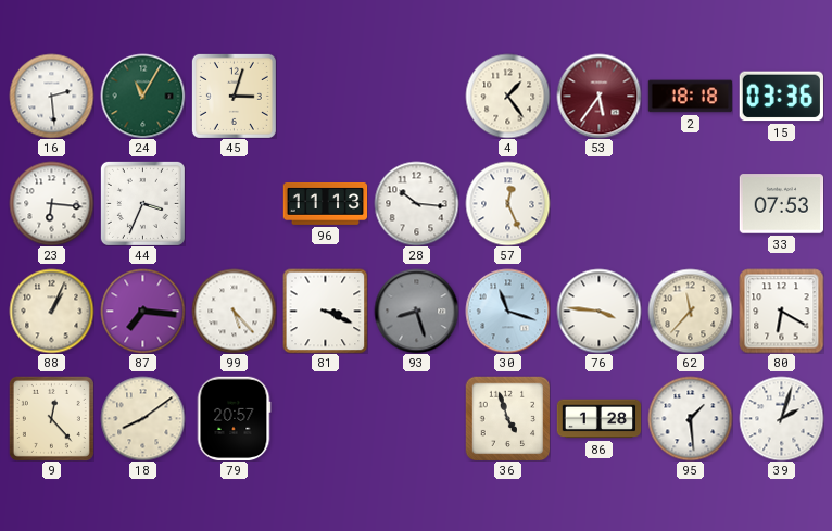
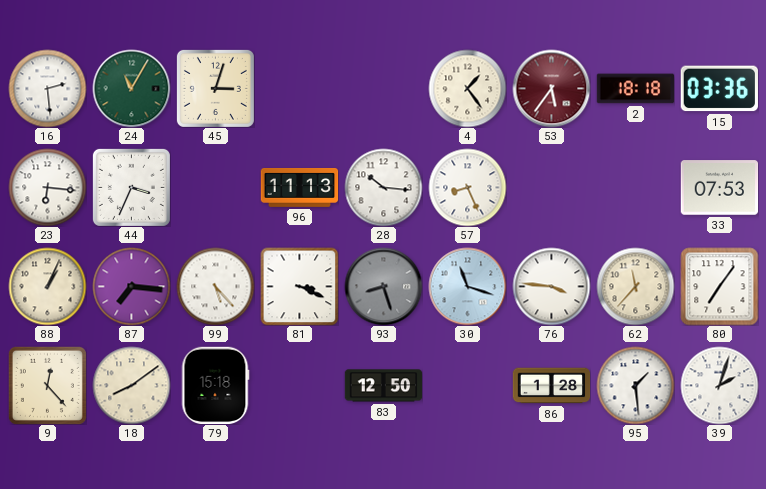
57: 12:26 -> 8:26
80: 6:20 -> 7:06
79: 20:57 -> 15:18
83: none -> 12:50
36: 4:57 -> none
